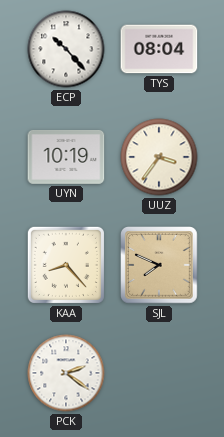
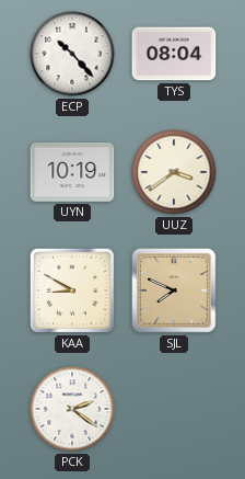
UUZ: 3:36 -> 3:39
KAA: 8:23 -> 8:50
